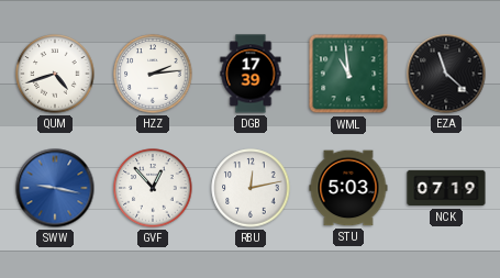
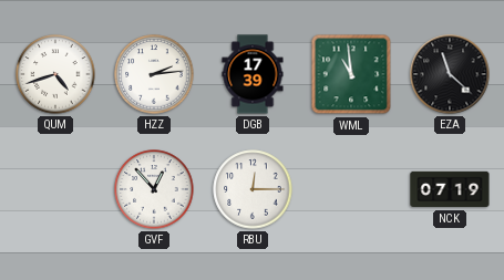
SWW: 9:17 -> none
RBU: 12:13 -> 12:15
STU: 5:03 -> none
